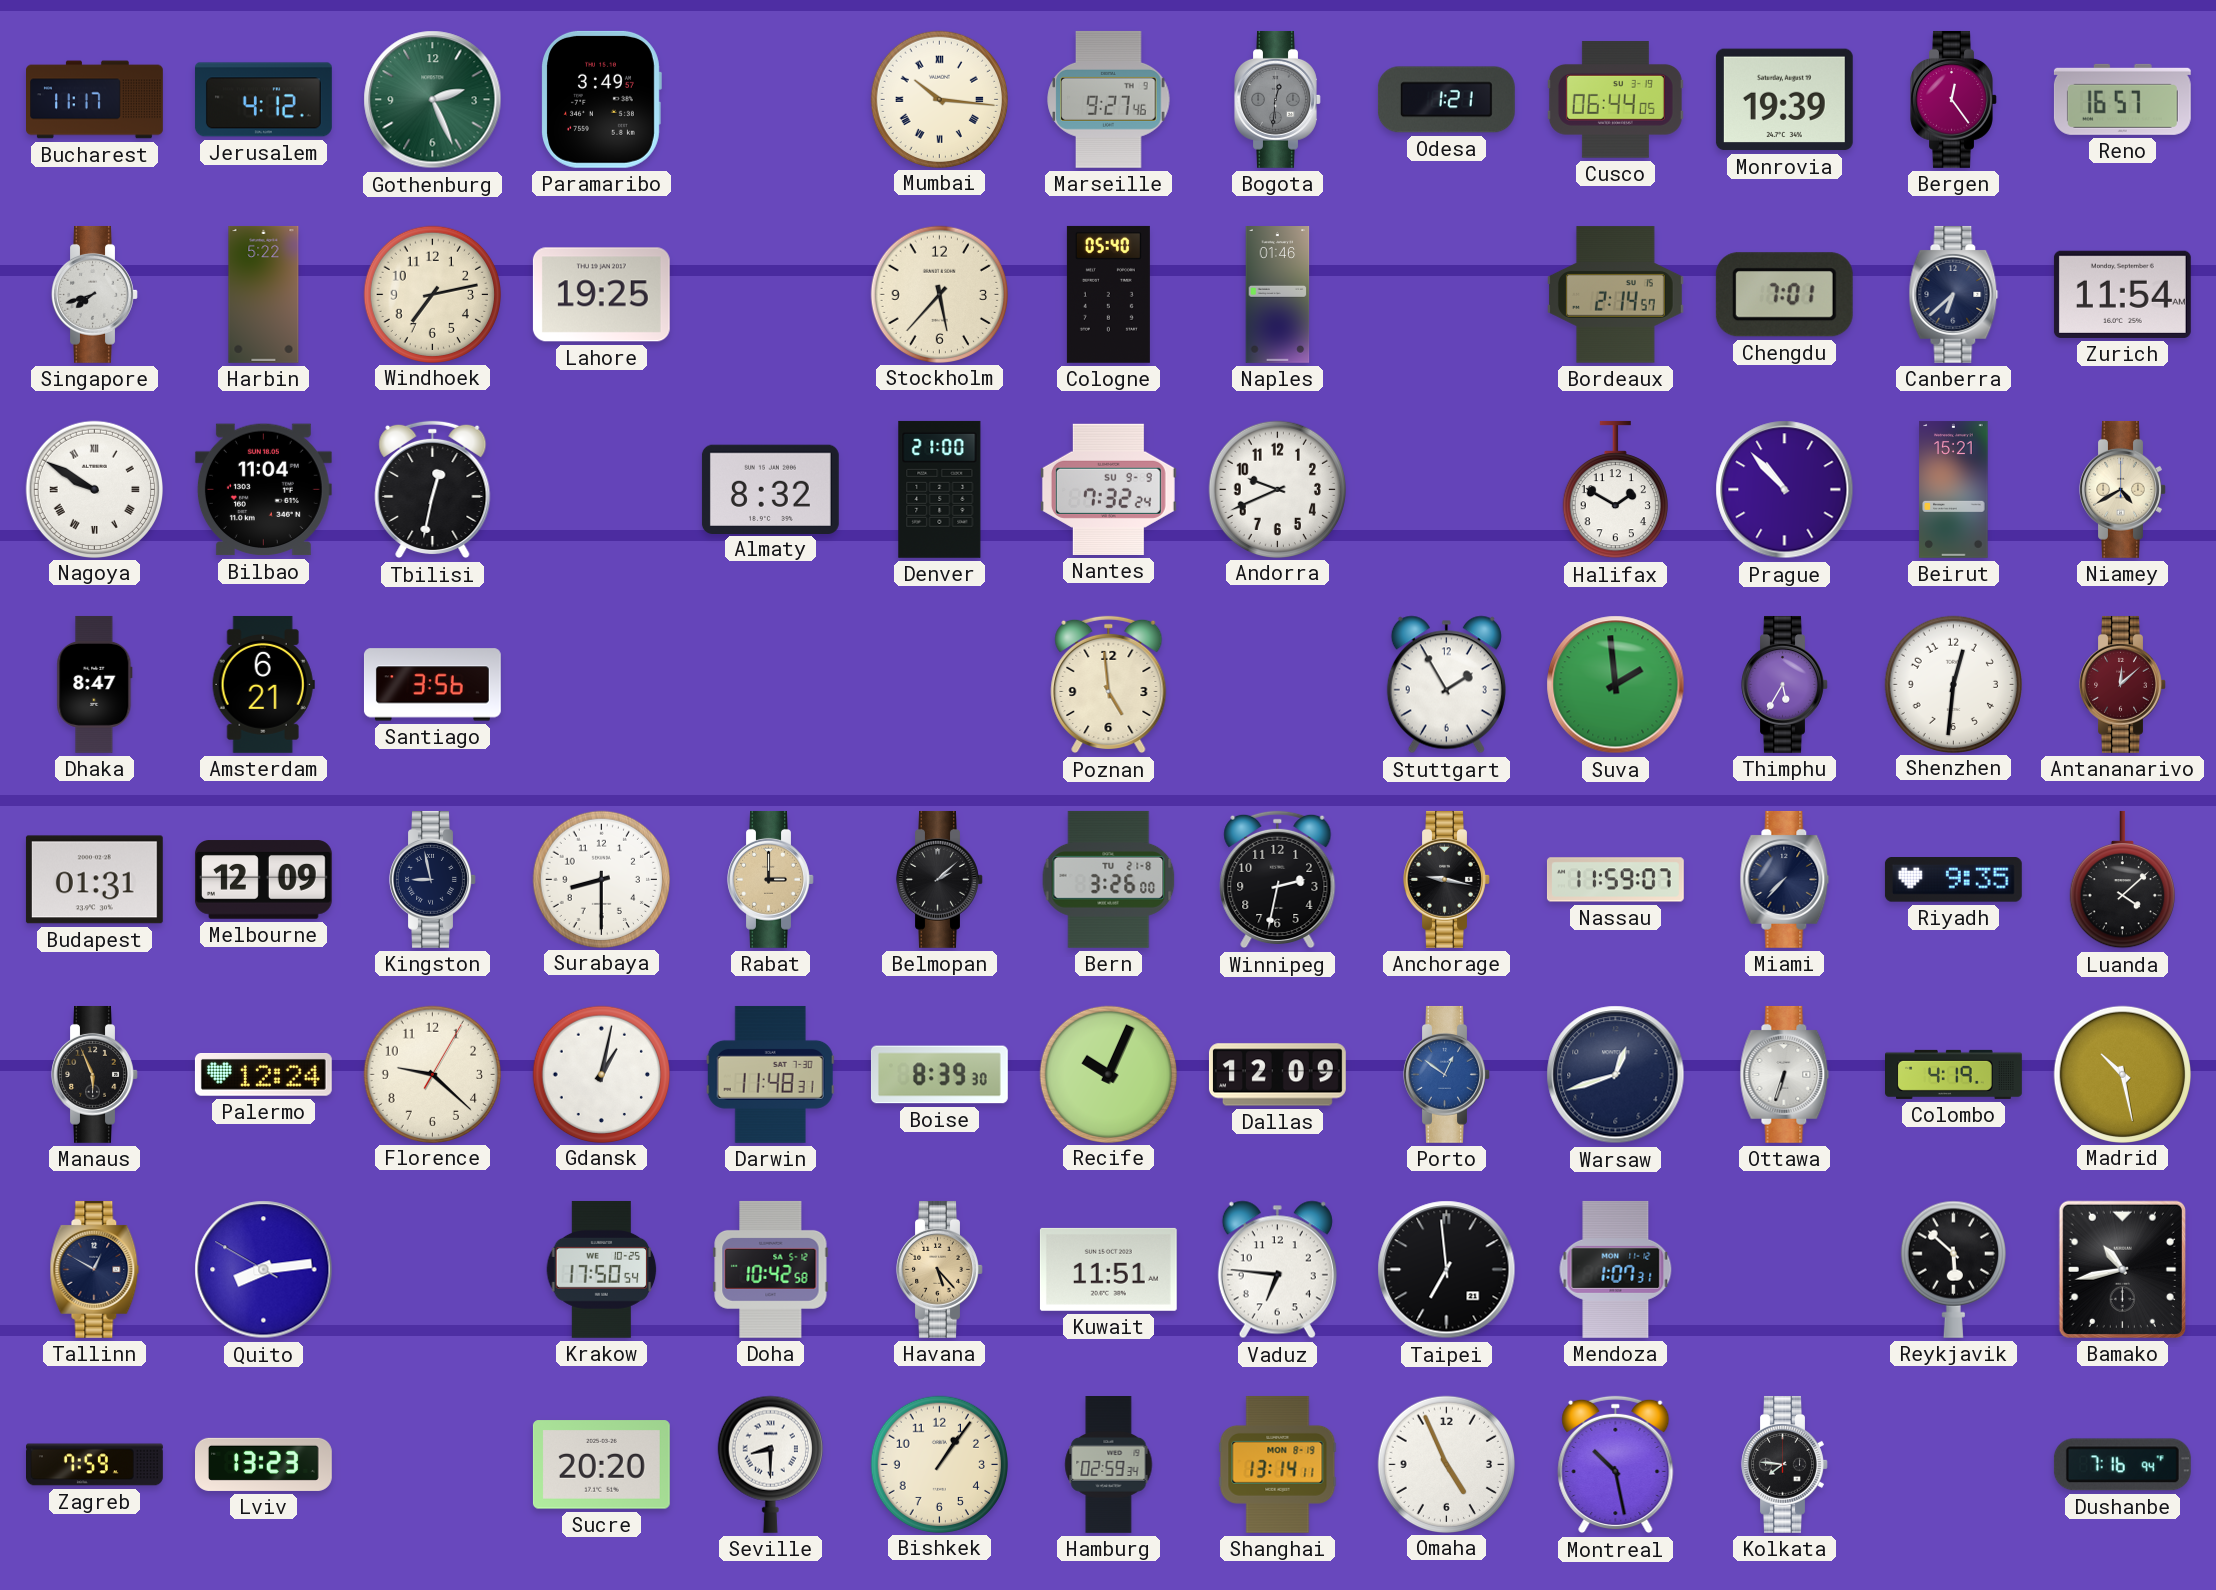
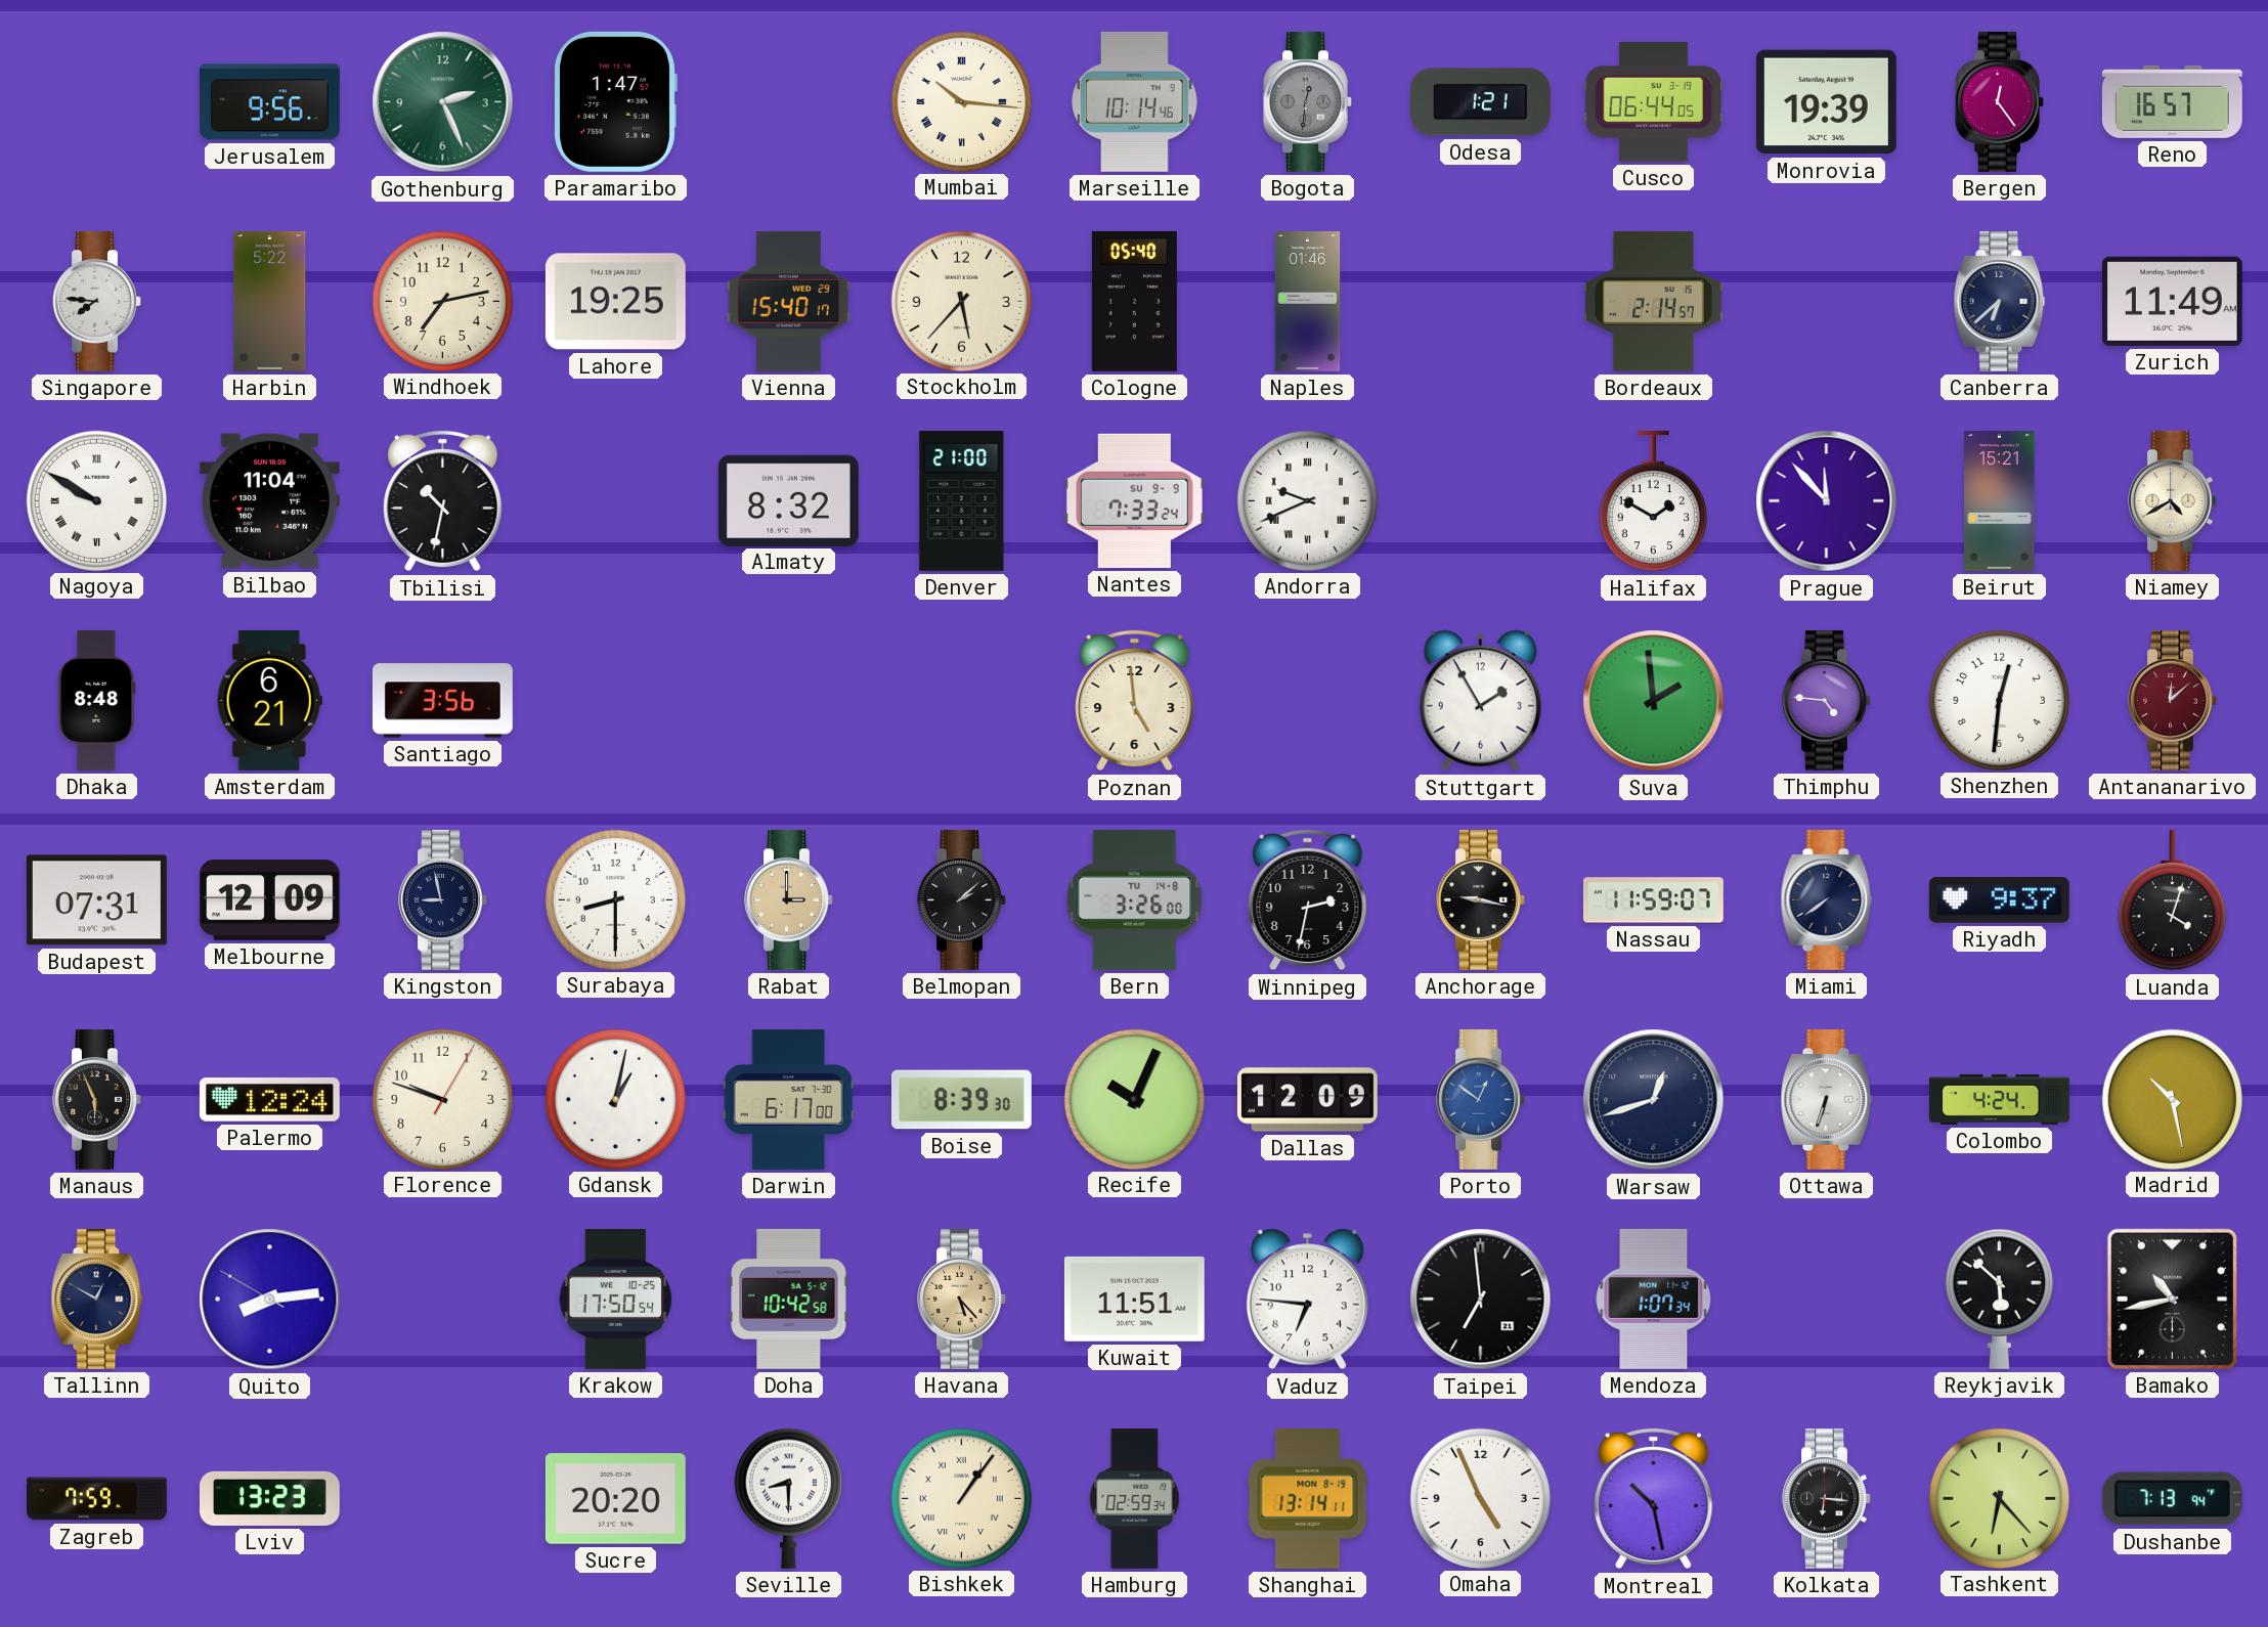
Bucharest: 11:17 -> none
Jerusalem: 4:12 -> 9:56
Paramaribo: 3:49 -> 1:47
Marseille: 9:27 -> 10:14
Singapore: 7:42 -> 7:46
Vienna: none -> 15:40
Chengdu: 7:01 -> none
Zurich: 11:54 -> 11:49
Tbilisi: 12:32 -> 10:32
Nantes: 7:32 -> 7:33
Andorra numerals: Arabic -> Roman
Prague: 10:53 -> 11:53
Dhaka: 8:47 -> 8:48
Thimphu: 5:35 -> 4:46
Budapest: 01:31 -> 07:31
Bern date: TU 21-8 -> TU 14-8
Miami: 7:37 -> 7:39
Riyadh: 9:35 -> 9:37
Luanda: 4:08 -> 4:03
Florence: 9:22 -> 9:48
Darwin: 11:48 -> 6:17
Colombo: 4:19 -> 4:24
Mendoza: 1:07:31 -> 1:07:34
Bishkek numerals: Arabic -> Roman
Kolkata: 7:46 -> 6:16
Tashkent: none -> 6:23
Dushanbe: 7:16 -> 7:13
